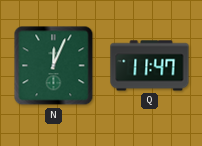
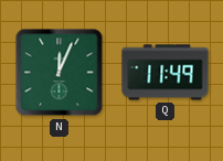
Q: 11:47 -> 11:49
